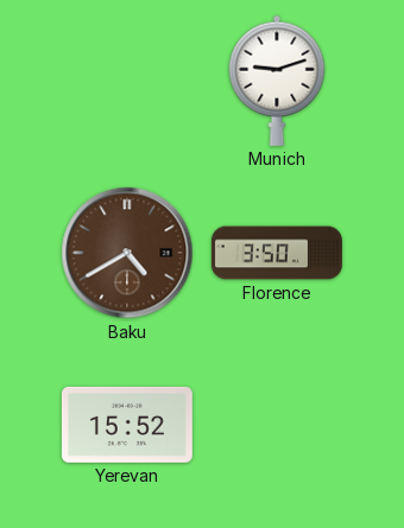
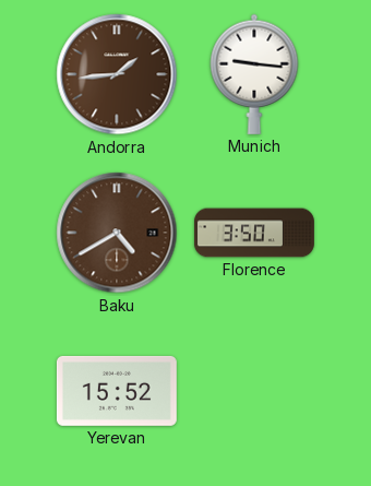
Andorra: none -> 1:44
Munich: 9:12 -> 9:16
